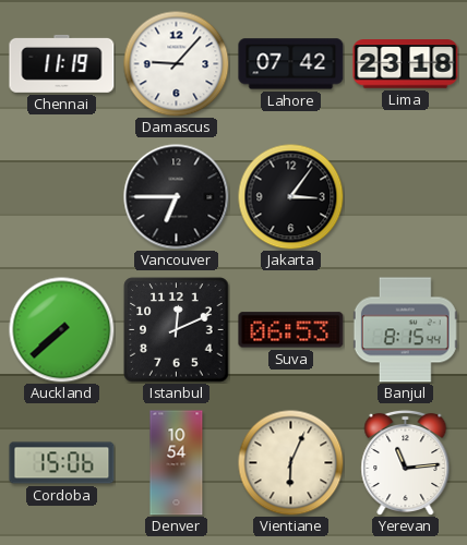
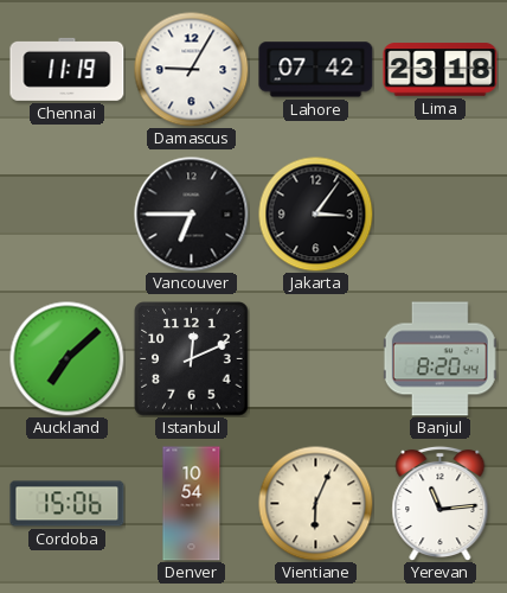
Damascus: 9:07 -> 9:05
Auckland: 7:38 -> 7:08
Suva: 06:53 -> none
Banjul: 8:15 -> 8:20
